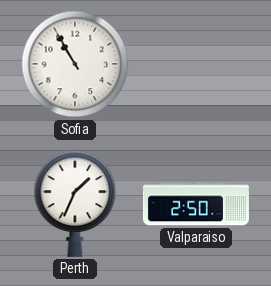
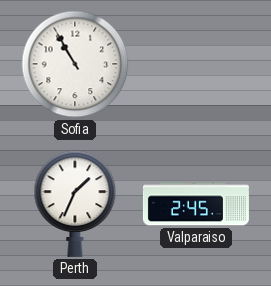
Valparaiso: 2:50 -> 2:45
